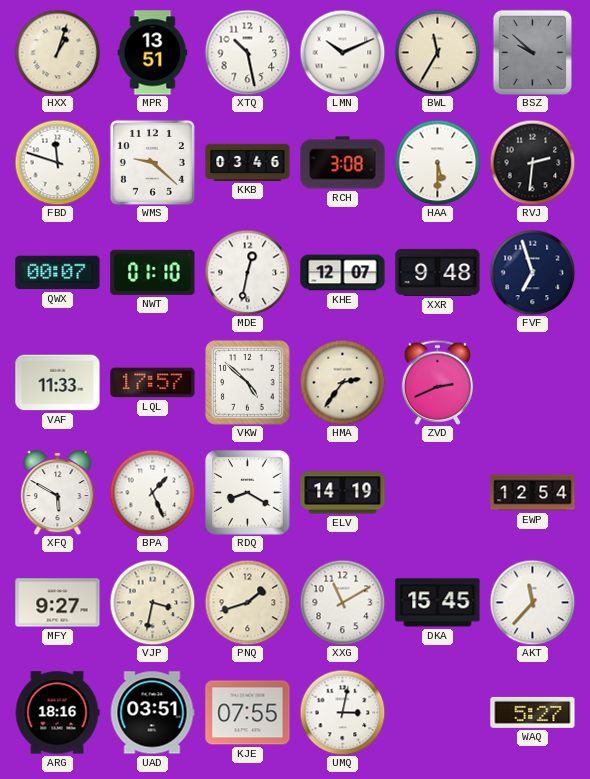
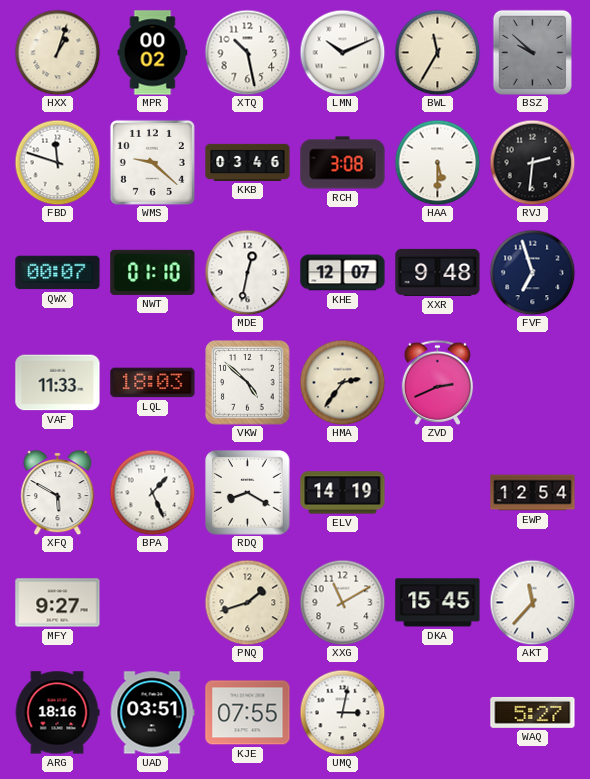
MPR: 13:51 -> 00:02
LQL: 17:57 -> 18:03
VJP: 3:32 -> none
